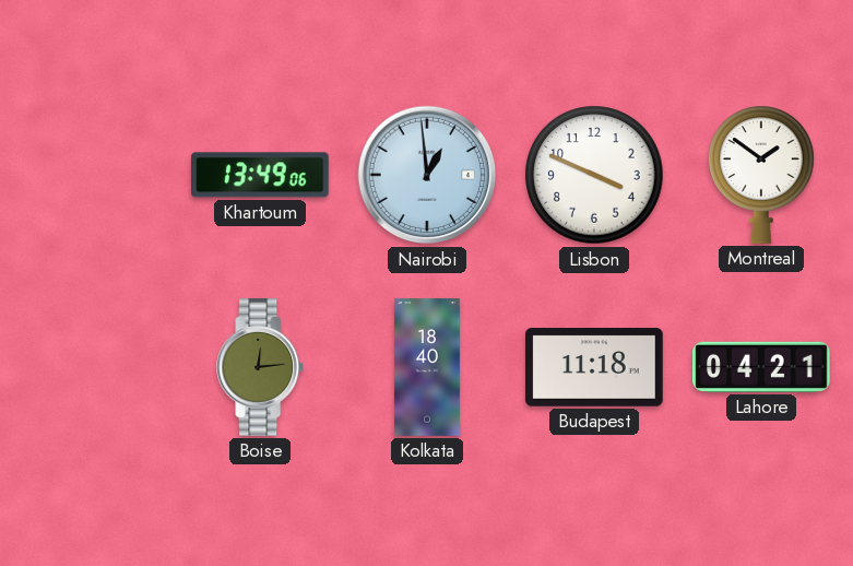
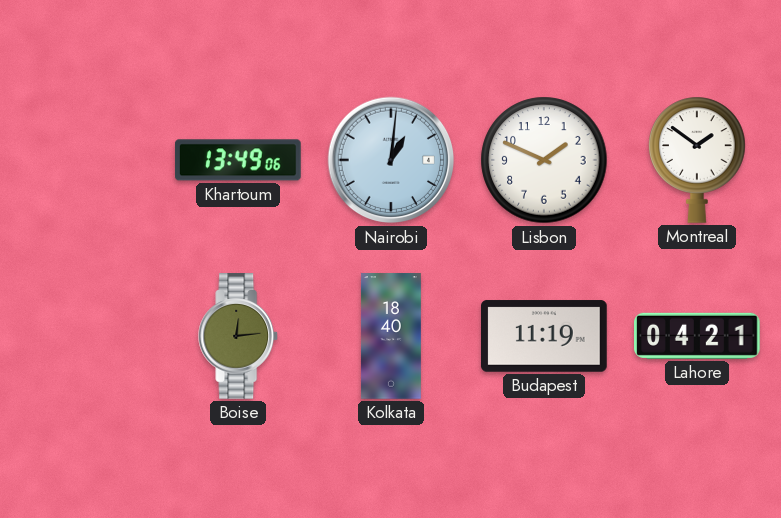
Nairobi: 12:59 -> 1:01
Lisbon: 3:49 -> 1:49
Budapest: 11:18 -> 11:19
